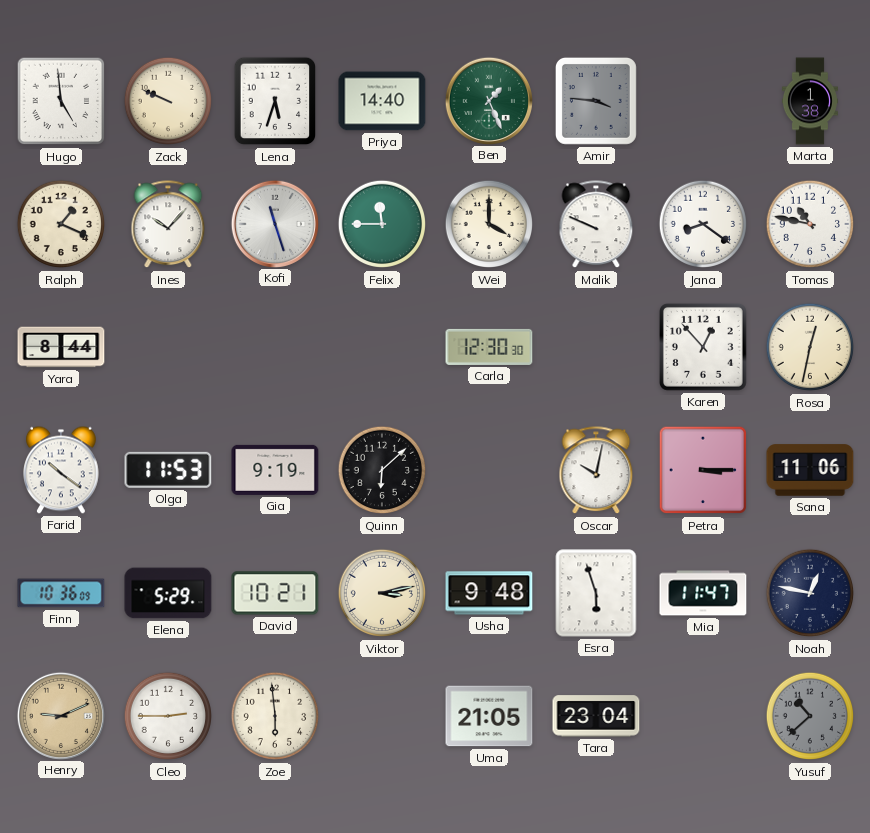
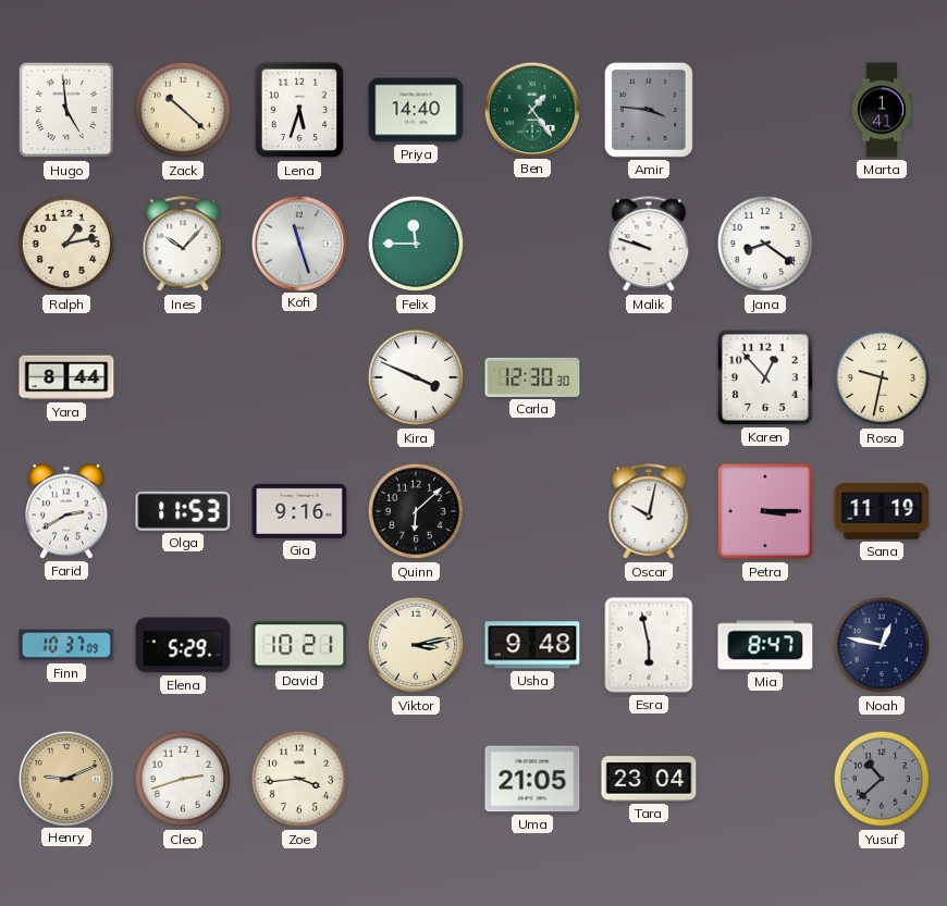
Zack: 9:49 -> 10:22
Ben: 1:26 -> 1:24
Marta: 1:38 -> 1:41
Ralph: 1:19 -> 1:13
Wei: 4:00 -> none
Malik: 9:49 -> 9:48
Tomas: 10:47 -> none
Kira: none -> 3:49
Rosa: 12:32 -> 9:32
Farid: 10:21 -> 2:40
Gia: 9:19 -> 9:16
Sana: 11:06 -> 11:19
Finn: 10:36 -> 10:37
Esra: 5:57 -> 5:58
Mia: 11:47 -> 8:47
Cleo: 2:45 -> 2:42
Zoe: 5:59 -> 3:44
